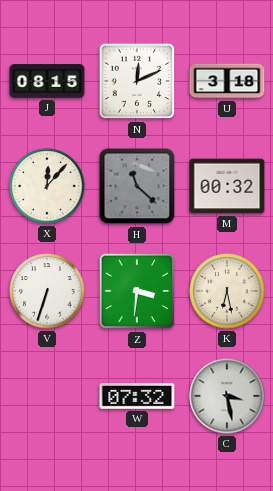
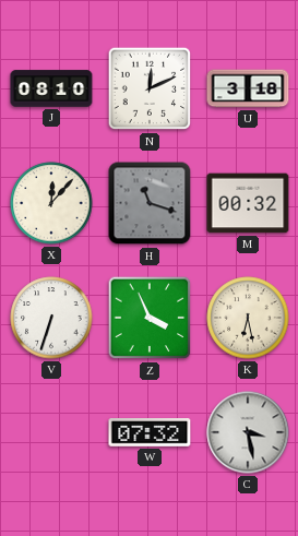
J: 08:15 -> 08:10
H: 11:22 -> 11:18
Z: 3:31 -> 3:56
